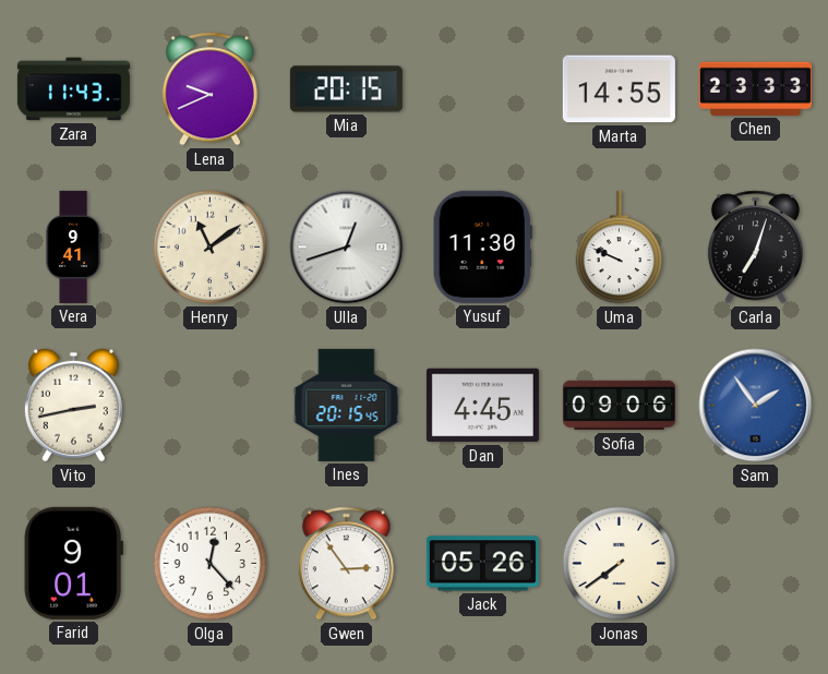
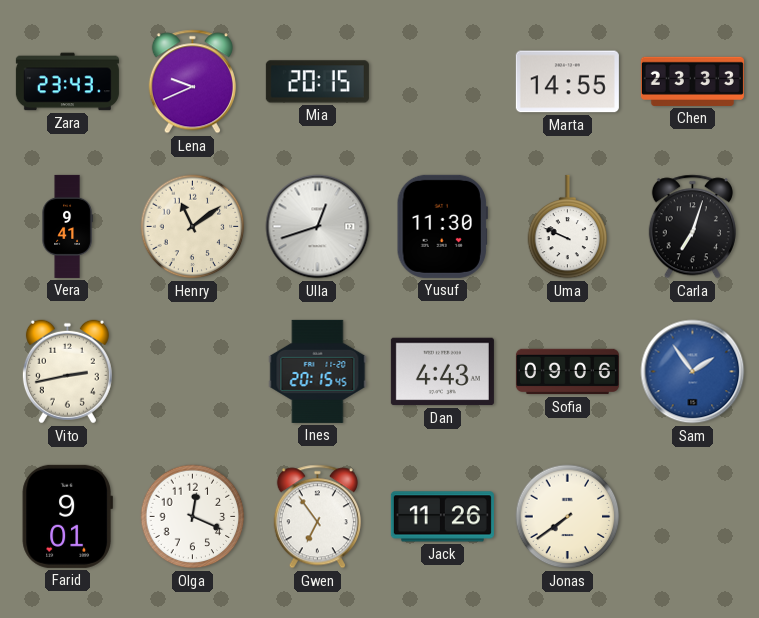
Zara: 11:43 -> 23:43
Dan: 4:45 -> 4:43
Olga: 12:23 -> 12:19
Gwen: 2:54 -> 6:54
Jack: 05:26 -> 11:26
